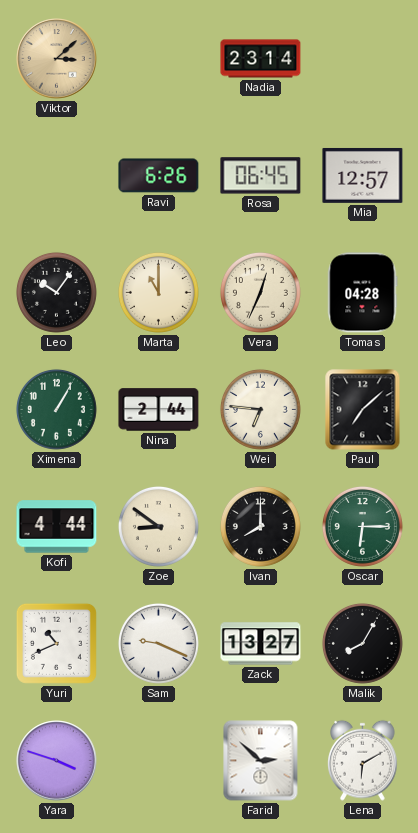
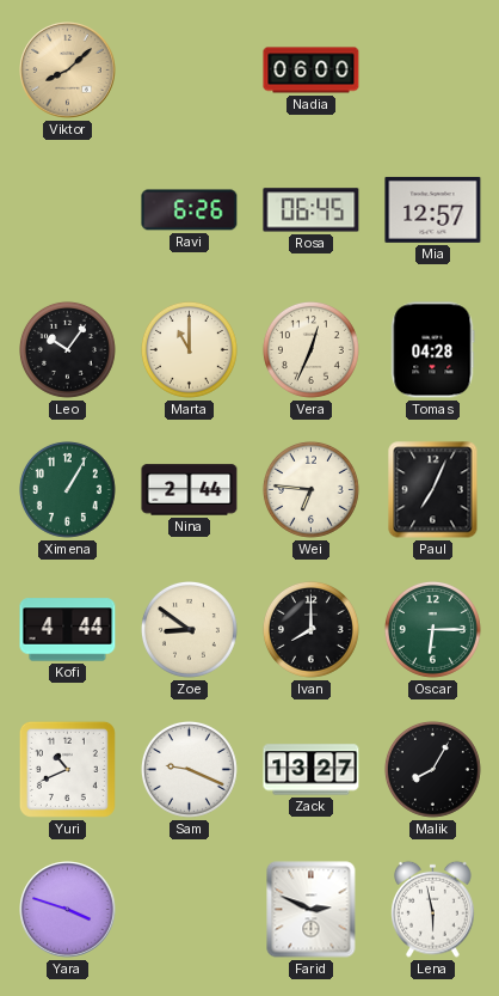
Viktor: 3:08 -> 8:08
Nadia: 23:14 -> 06:00
Paul: 7:08 -> 7:04
Farid: 2:52 -> 2:49
Lena: 6:10 -> 5:58
